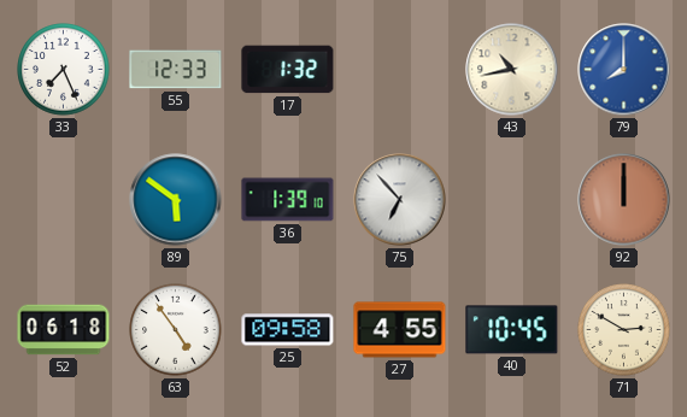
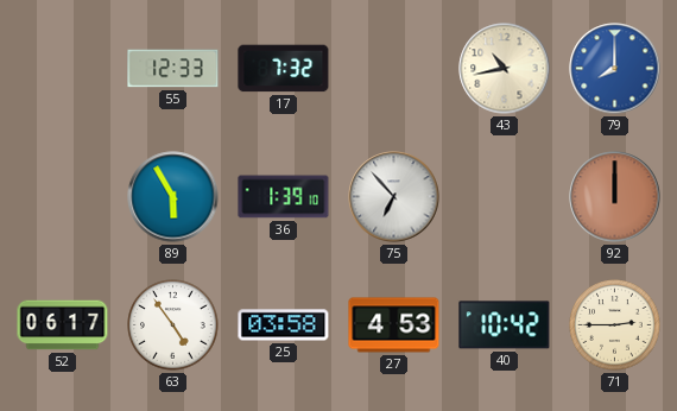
33: 7:26 -> none
17: 1:32 -> 7:32
89: 5:51 -> 5:55
52: 06:18 -> 06:17
25: 09:58 -> 03:58
27: 4:55 -> 4:53
40: 10:45 -> 10:42
71: 2:50 -> 2:45
